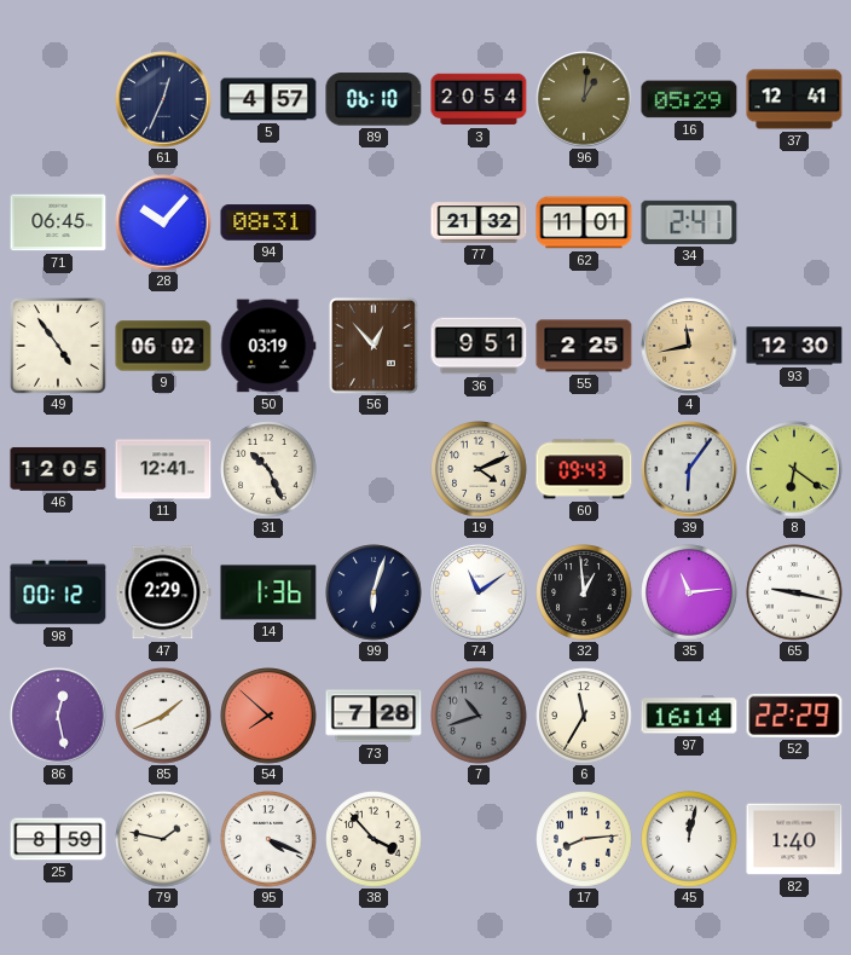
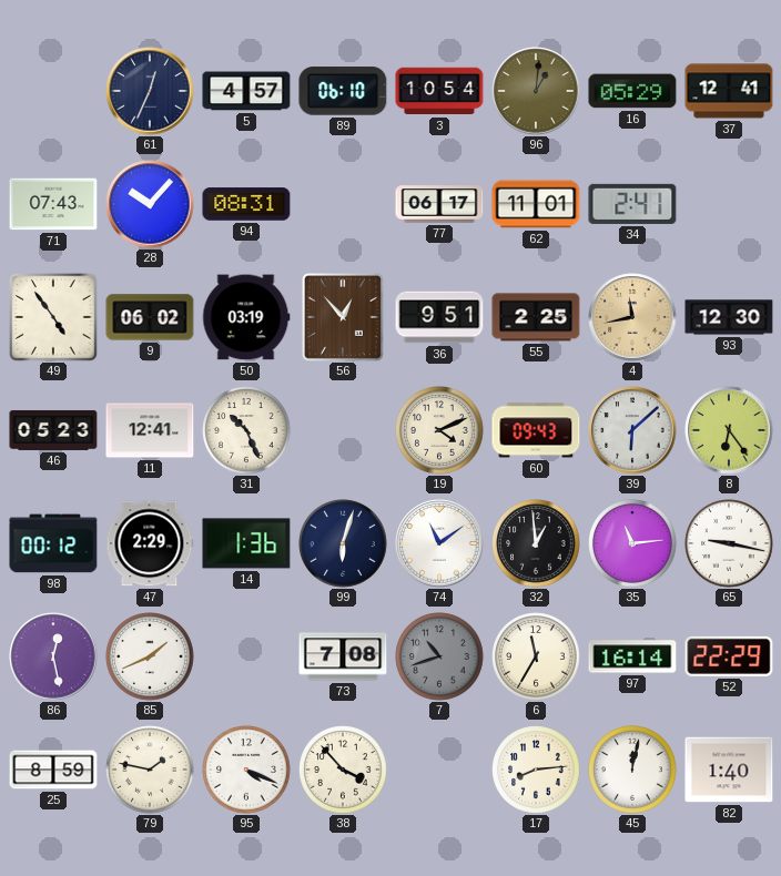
3: 20:54 -> 10:54
71: 06:45 -> 07:43
77: 21:32 -> 06:17
46: 12:05 -> 05:23
39: 6:06 -> 6:08
8: 6:21 -> 6:24
54: 7:52 -> none
73: 7:28 -> 7:08
